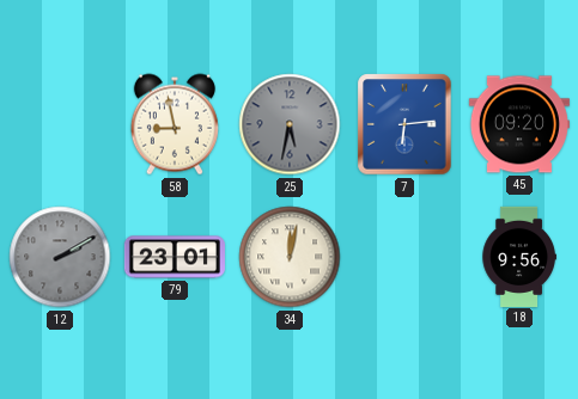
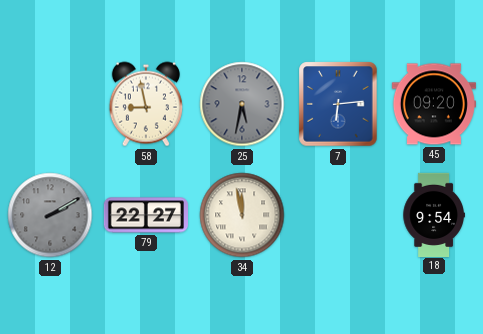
79: 23:01 -> 22:27
34: 12:02 -> 11:58
18: 9:56 -> 9:54
